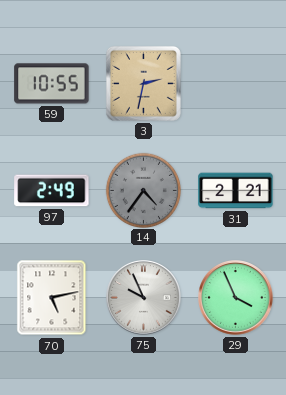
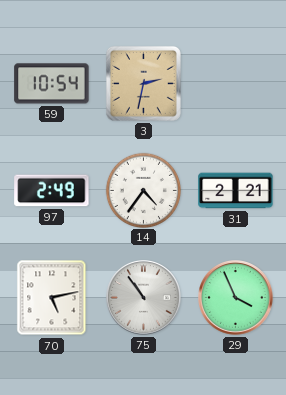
59: 10:55 -> 10:54
14 dial: grey -> white
75: 9:56 -> 10:54
